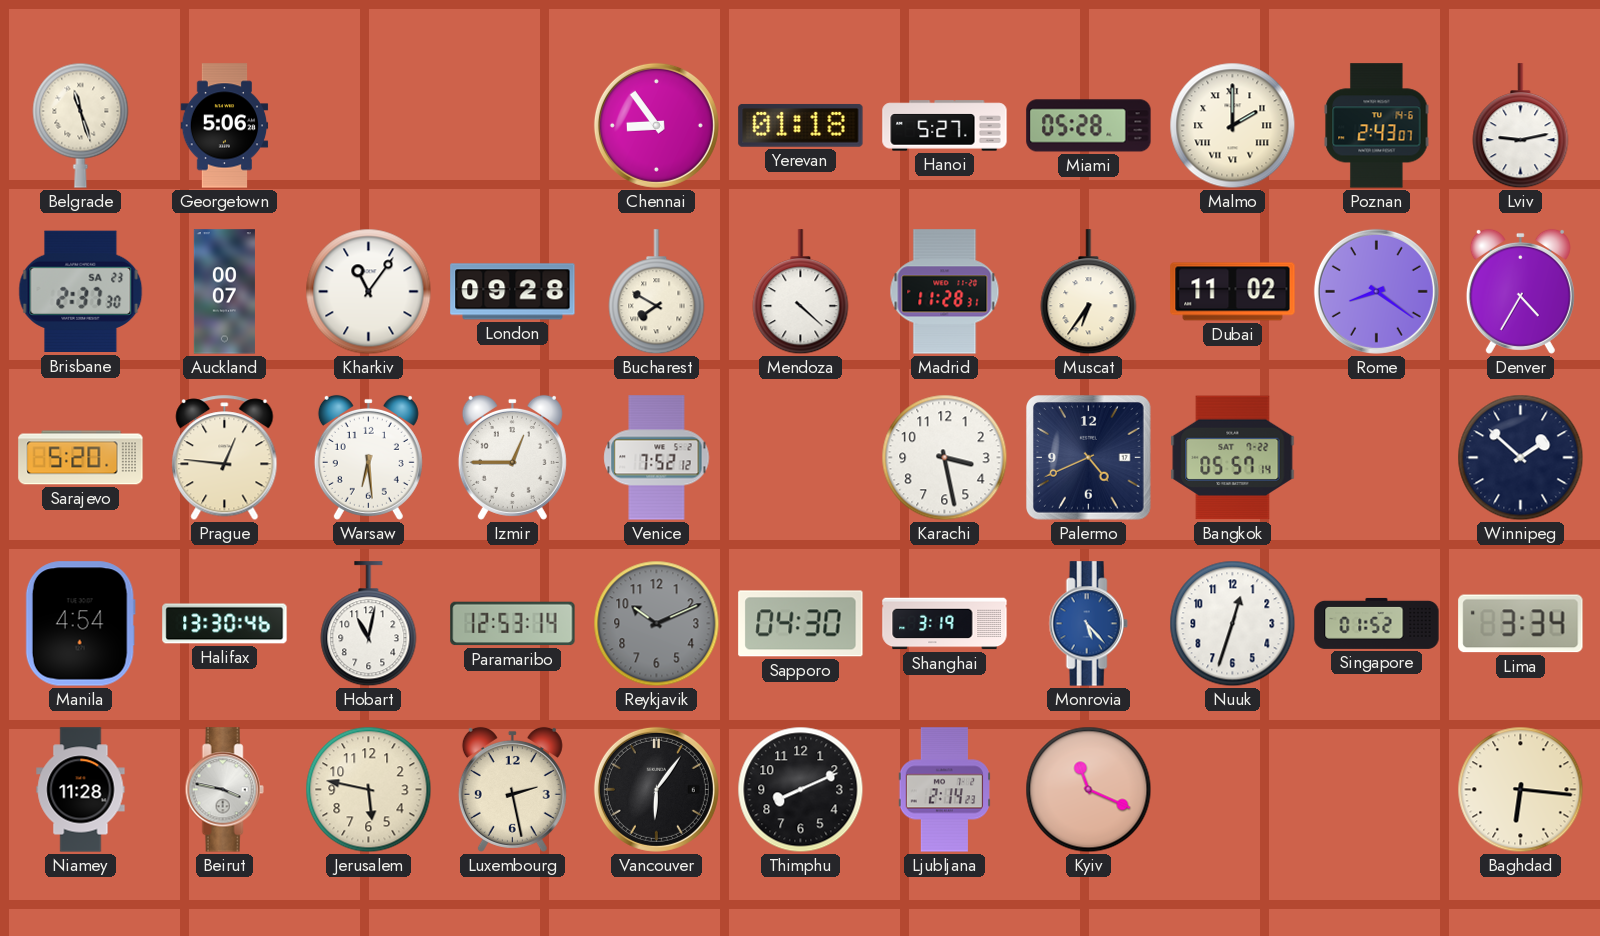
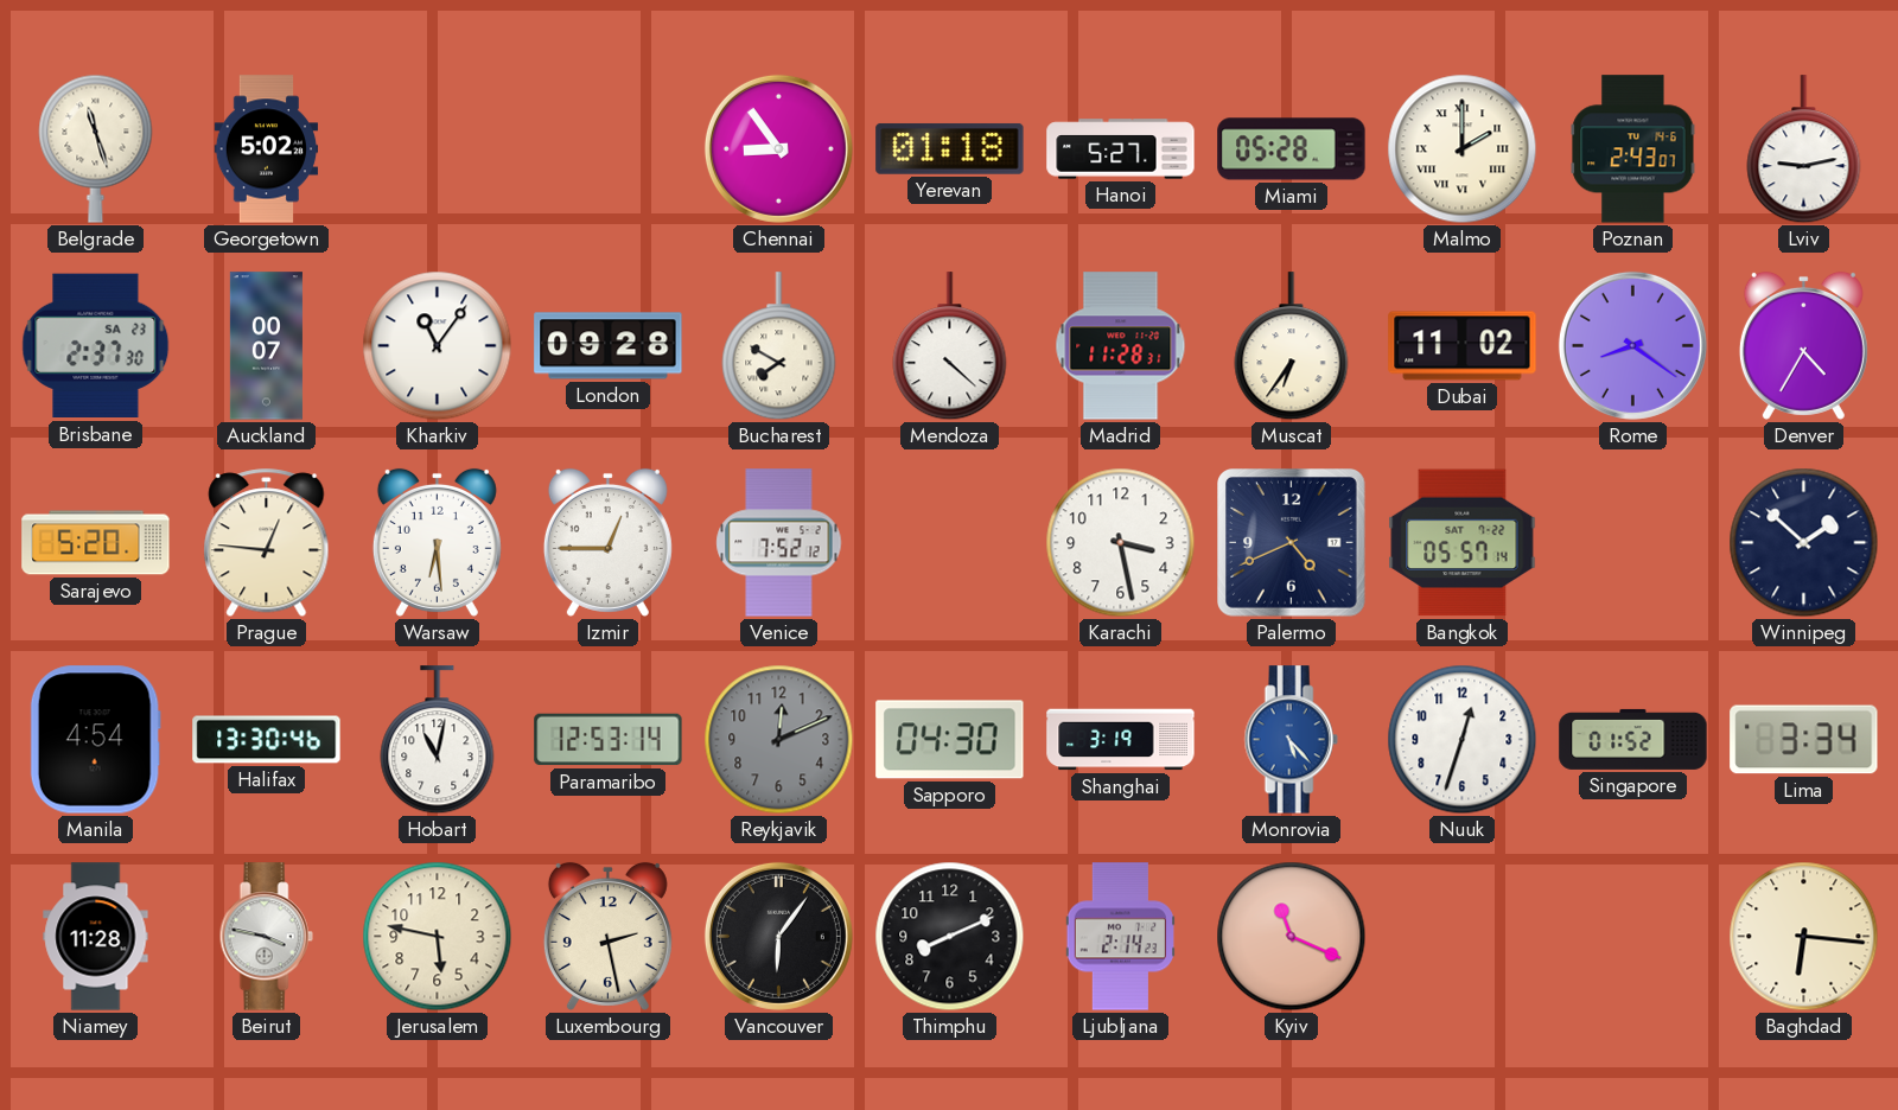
Georgetown: 5:06 -> 5:02
Reykjavik: 10:11 -> 12:11
